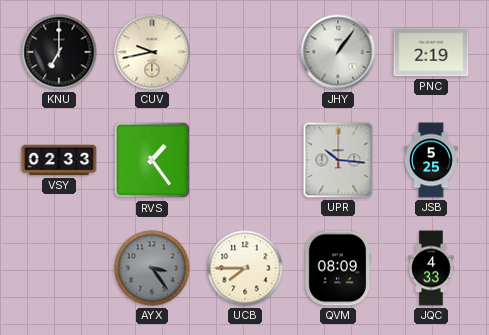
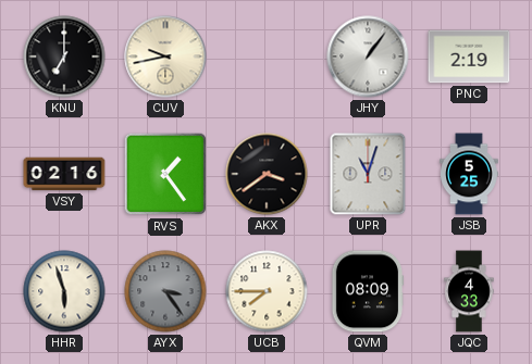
VSY: 02:33 -> 02:16
AKX: none -> 3:39
UPR: 10:16 -> 11:03
HHR: none -> 5:57
